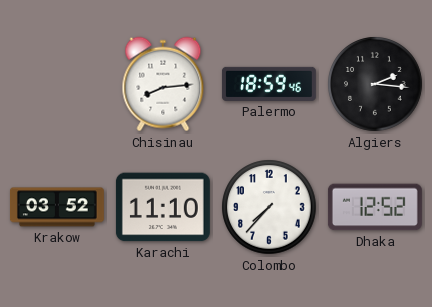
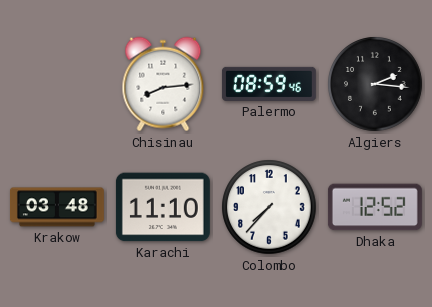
Palermo: 18:59 -> 08:59
Krakow: 03:52 -> 03:48
